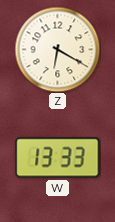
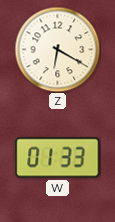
W: 13:33 -> 01:33
